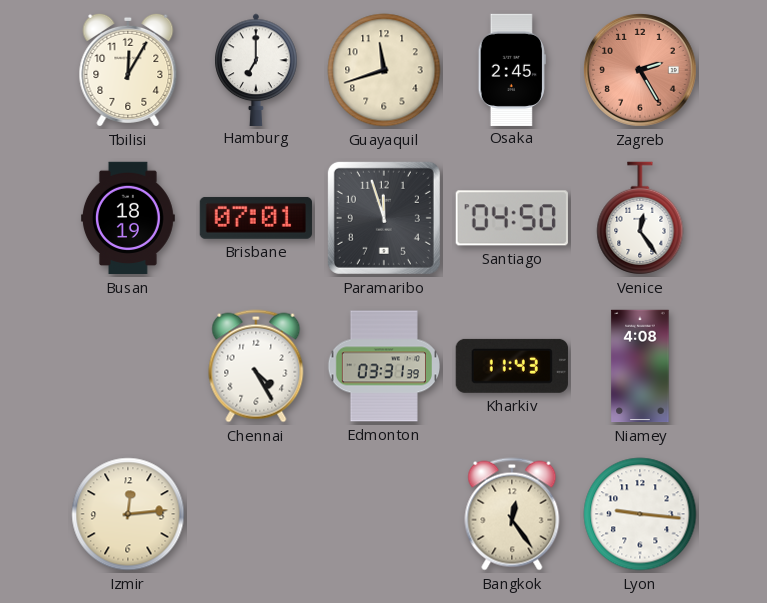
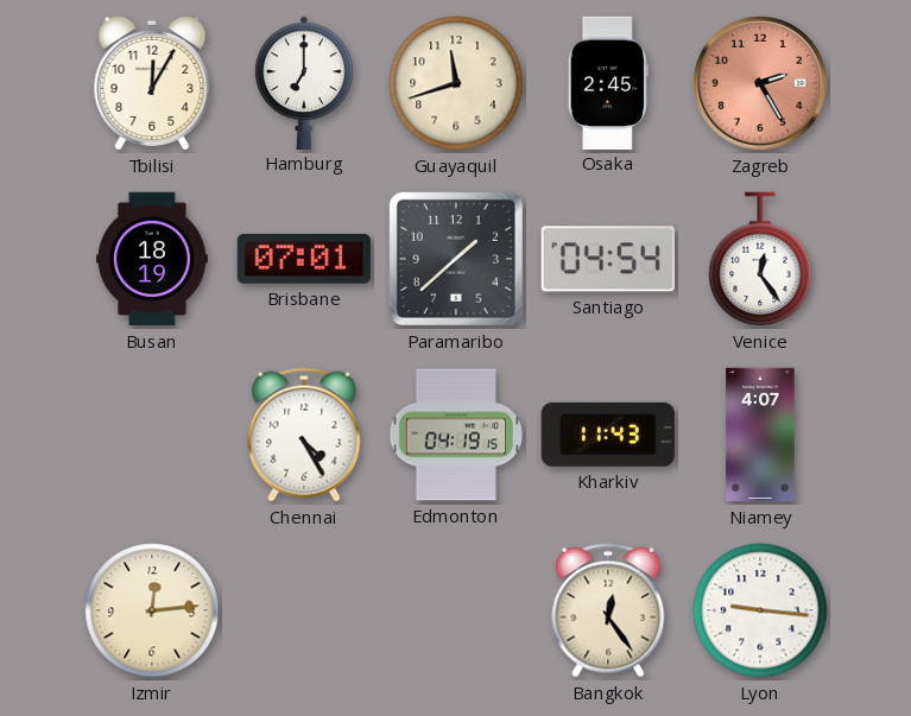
Paramaribo: 11:57 -> 1:38
Santiago: 04:50 -> 04:54
Edmonton: 03:31 -> 04:19
Niamey: 4:08 -> 4:07
